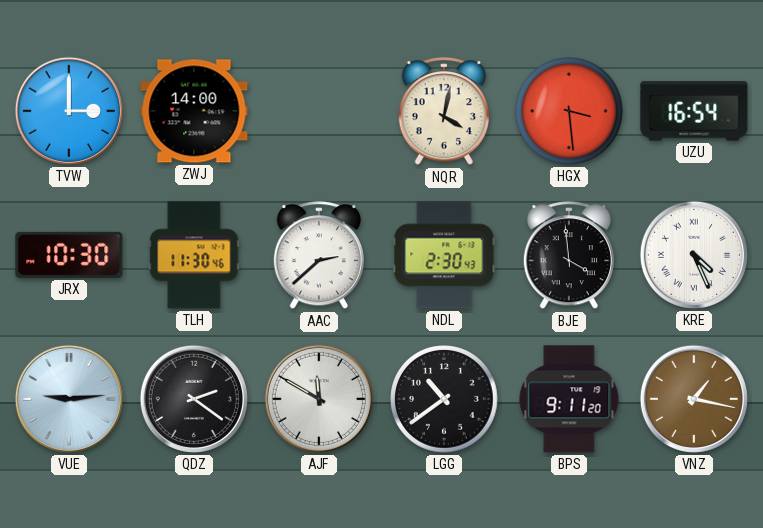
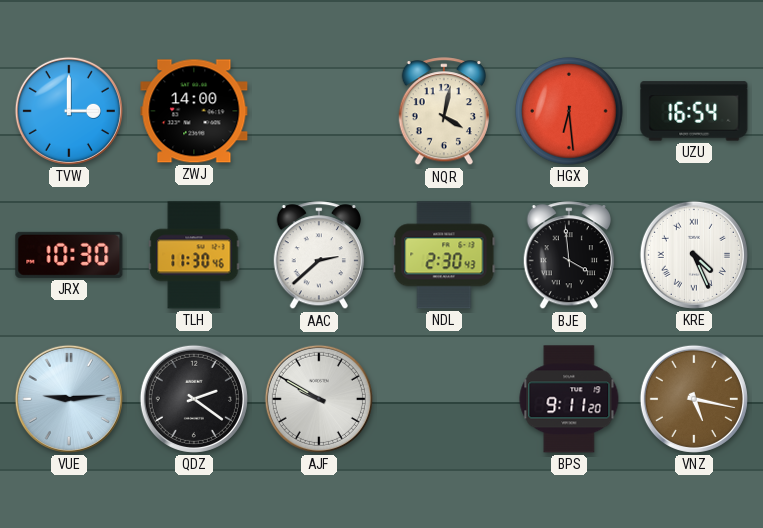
HGX: 3:29 -> 6:29
AJF: 11:50 -> 9:50
LGG: 10:39 -> none
VNZ: 1:17 -> 5:17
